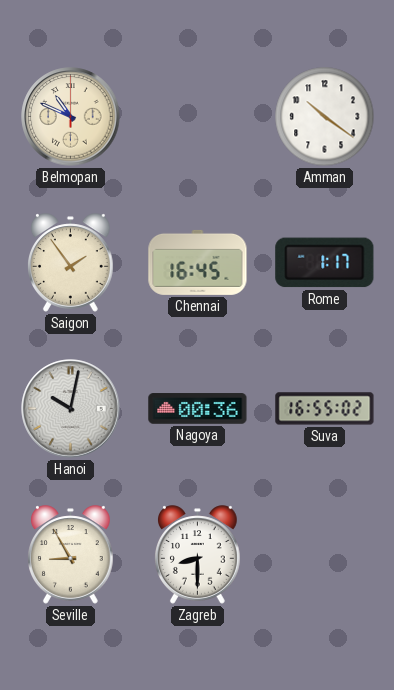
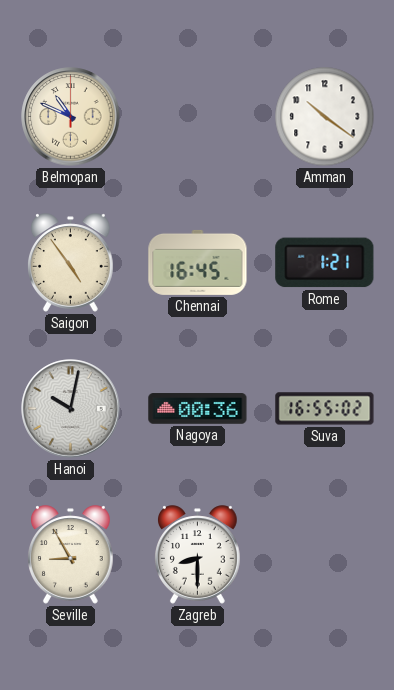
Saigon: 1:54 -> 4:54
Rome: 1:17 -> 1:21
